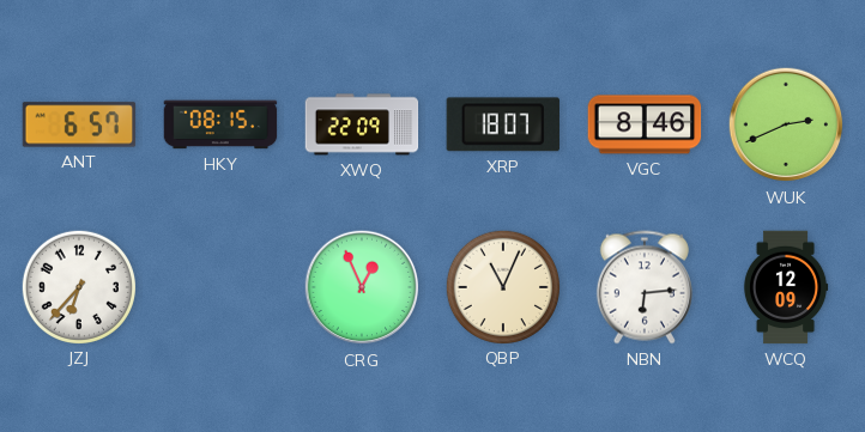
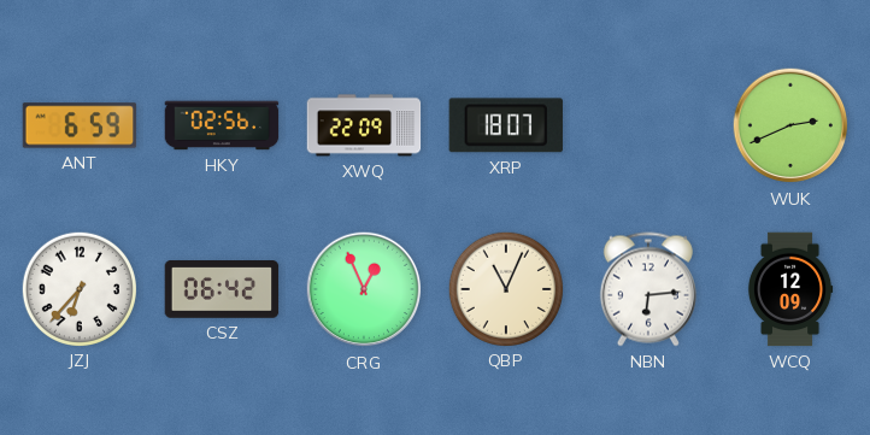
ANT: 6:57 -> 6:59
HKY: 08:15 -> 02:56
VGC: 8:46 -> none
CSZ: none -> 06:42
